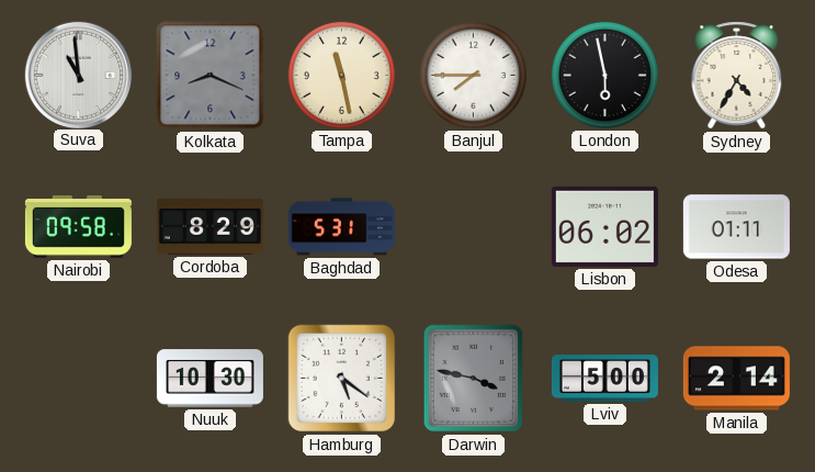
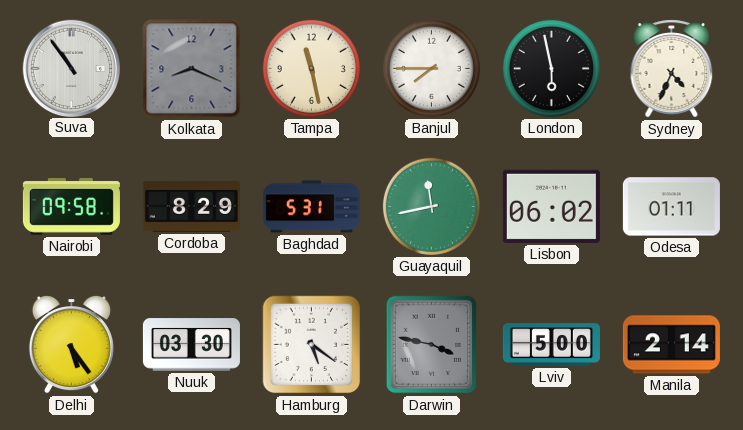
Suva: 10:59 -> 10:54
Sydney: 4:35 -> 4:34
Guayaquil: none -> 11:43
Delhi: none -> 5:24
Nuuk: 10:30 -> 03:30
